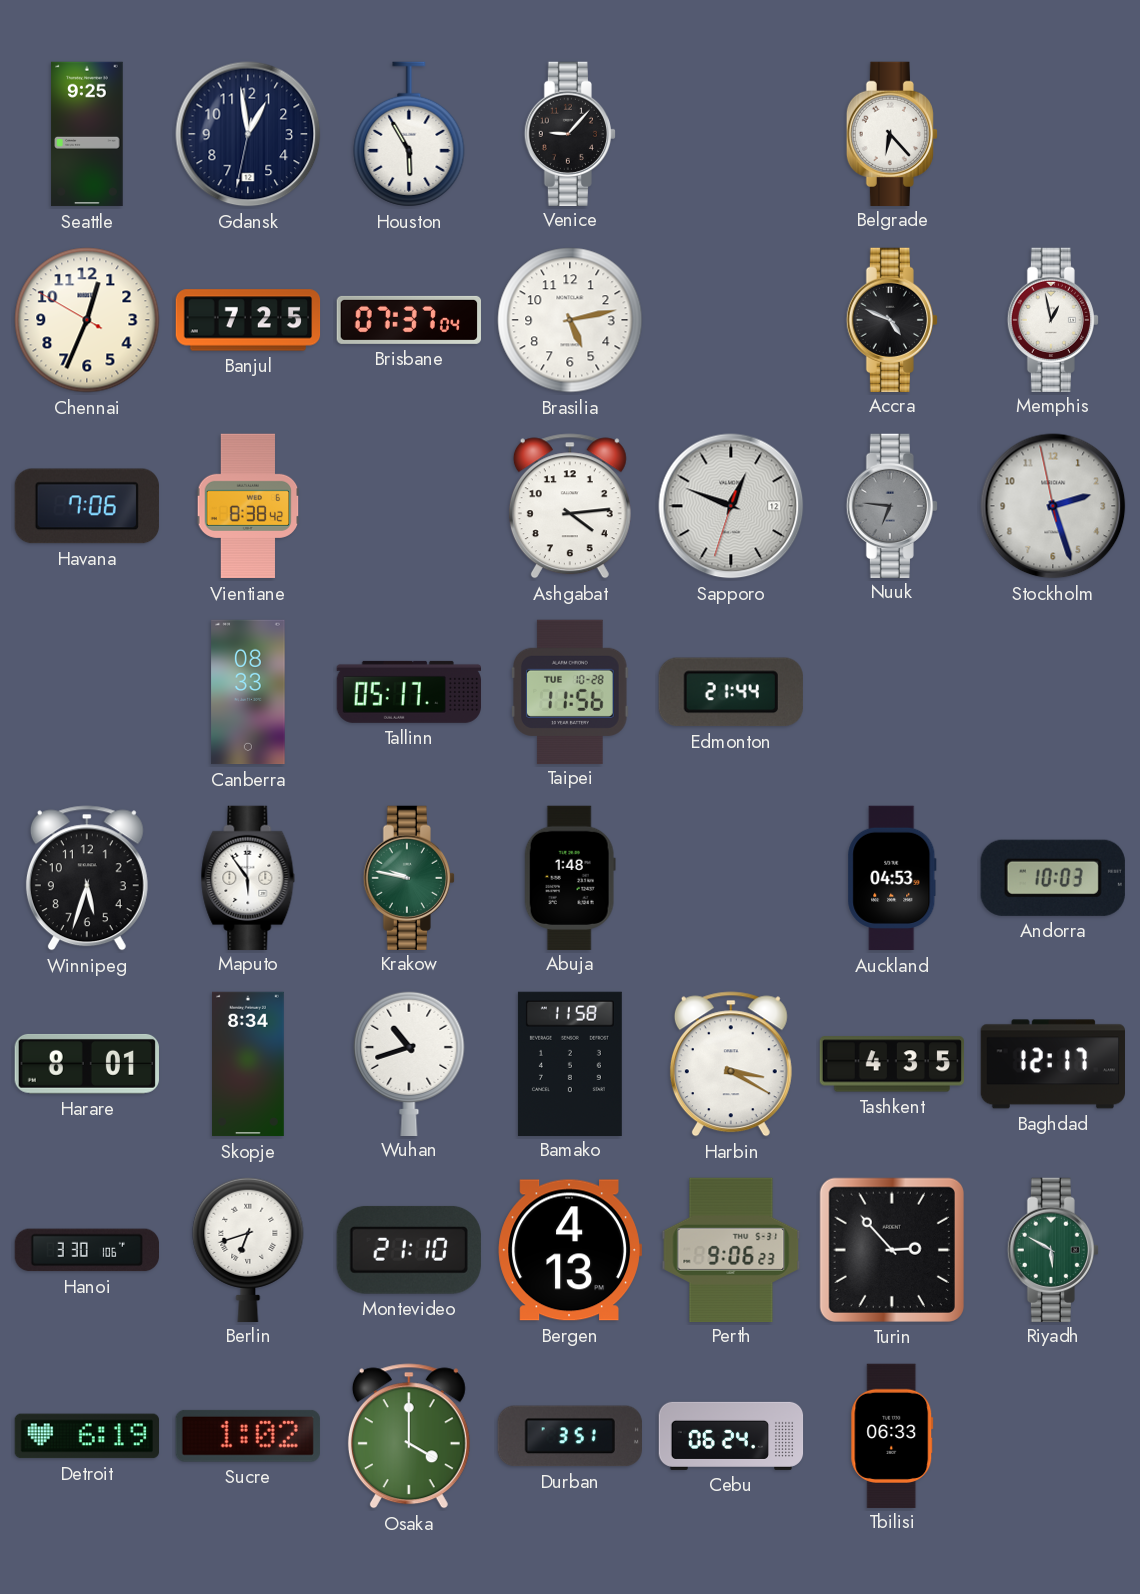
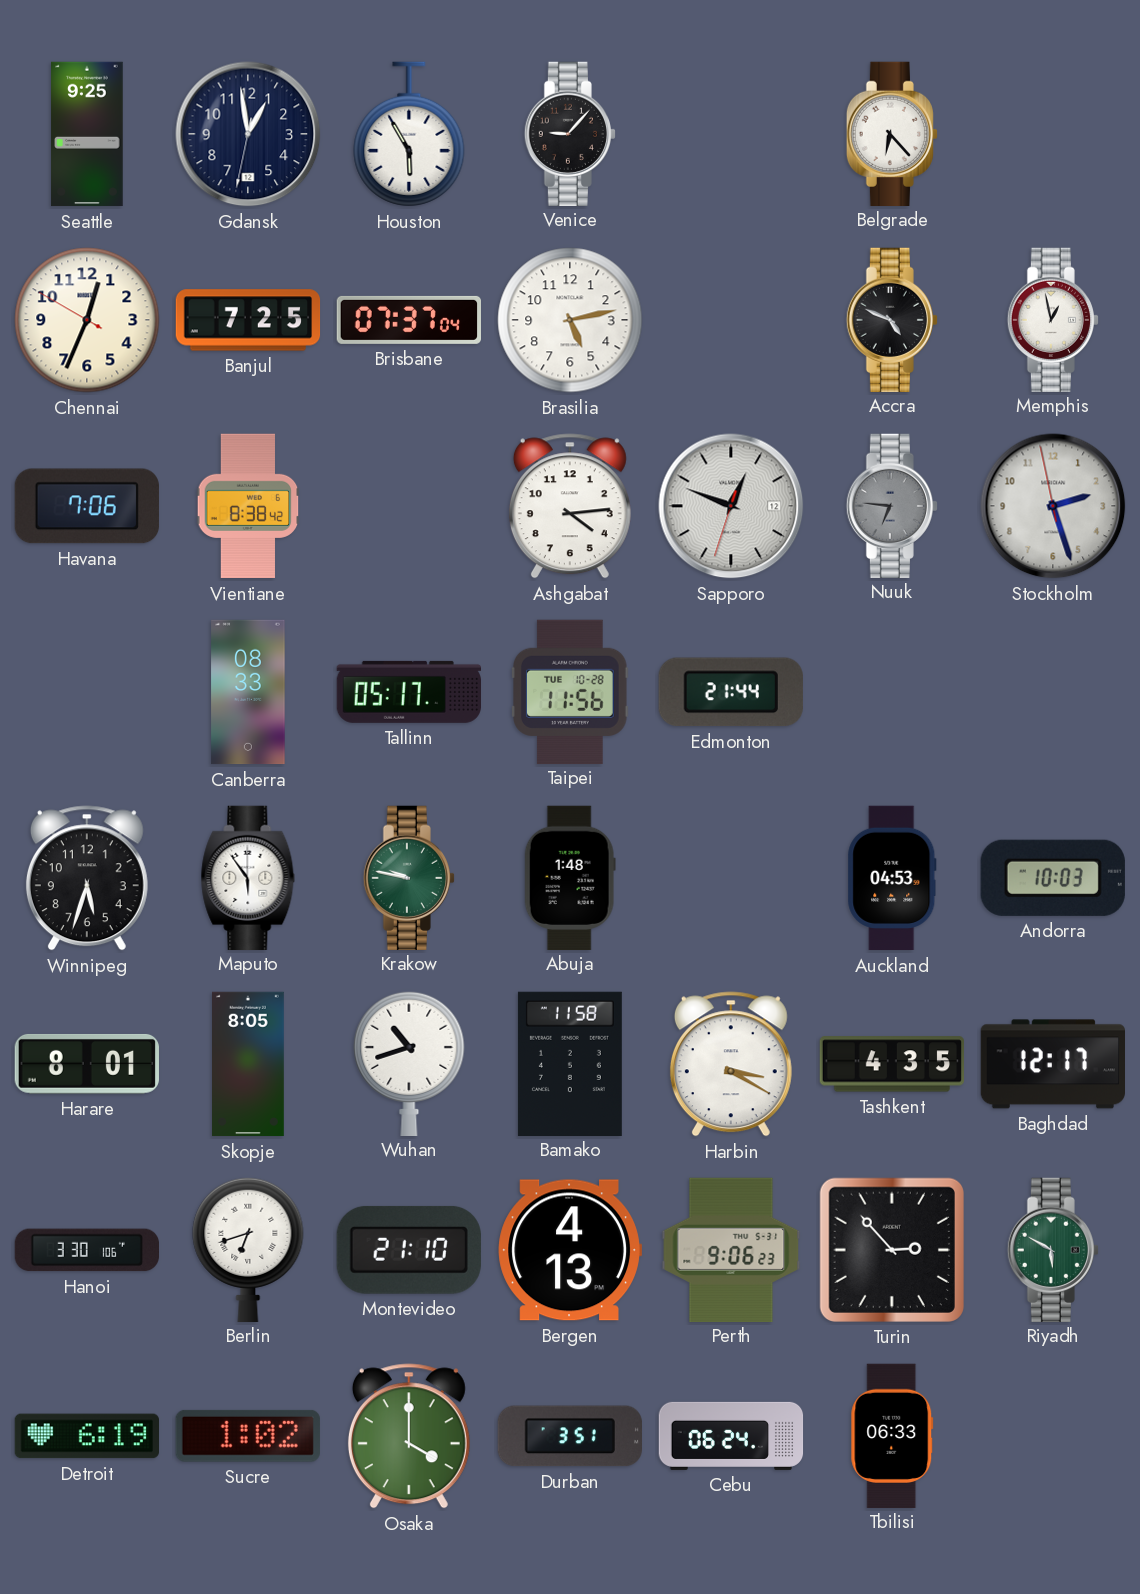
Skopje: 8:34 -> 8:05
